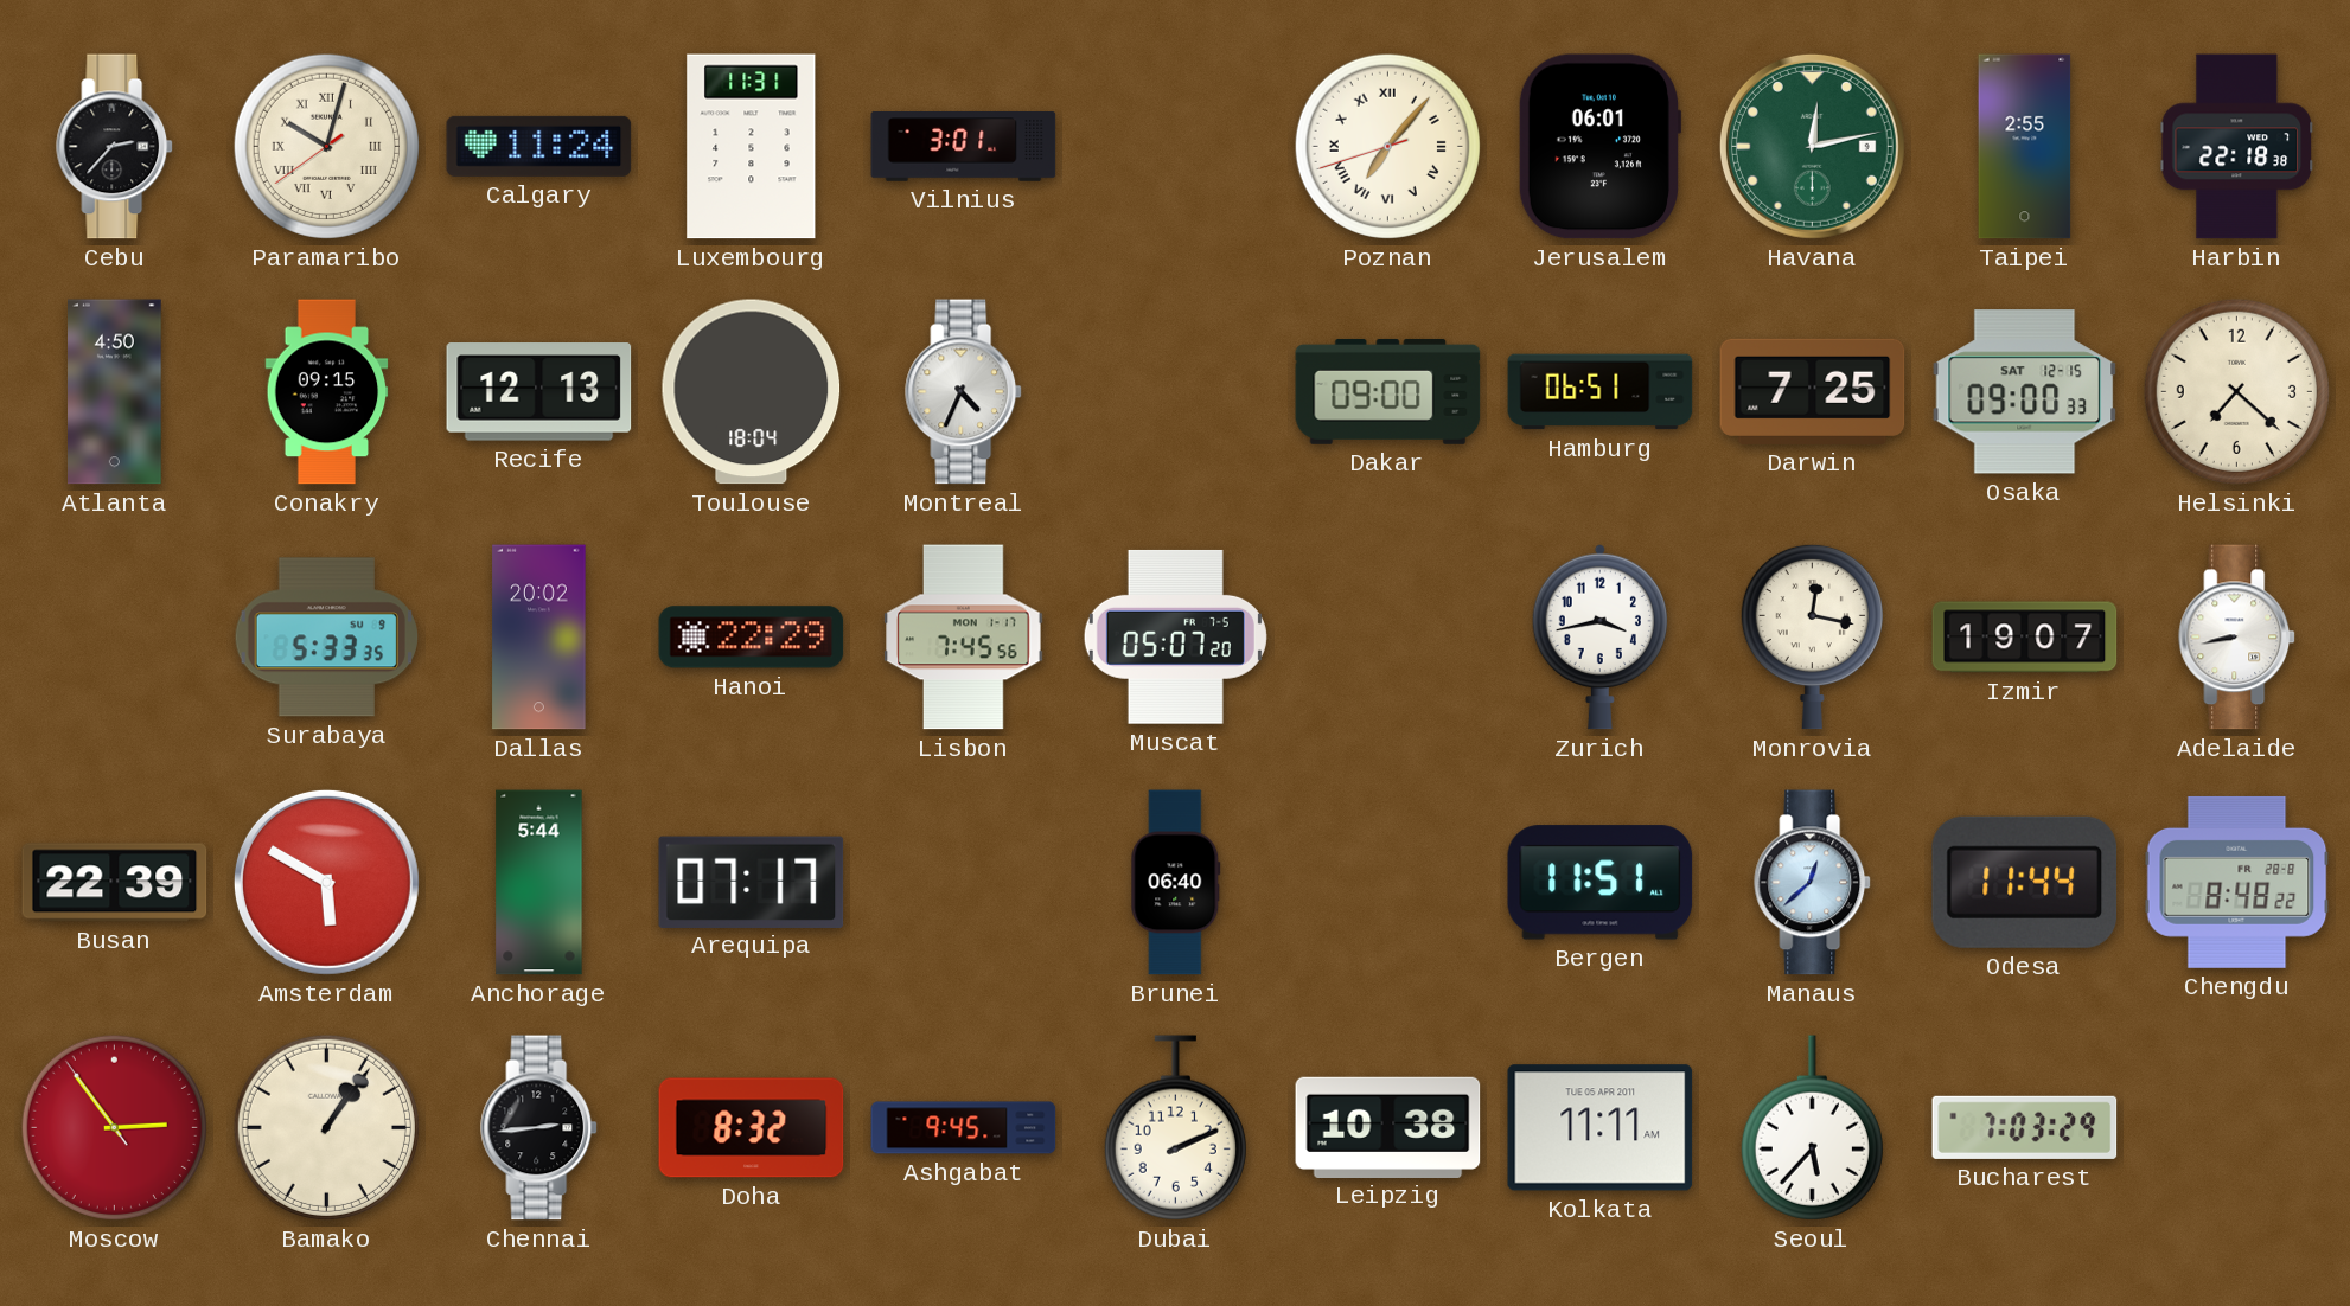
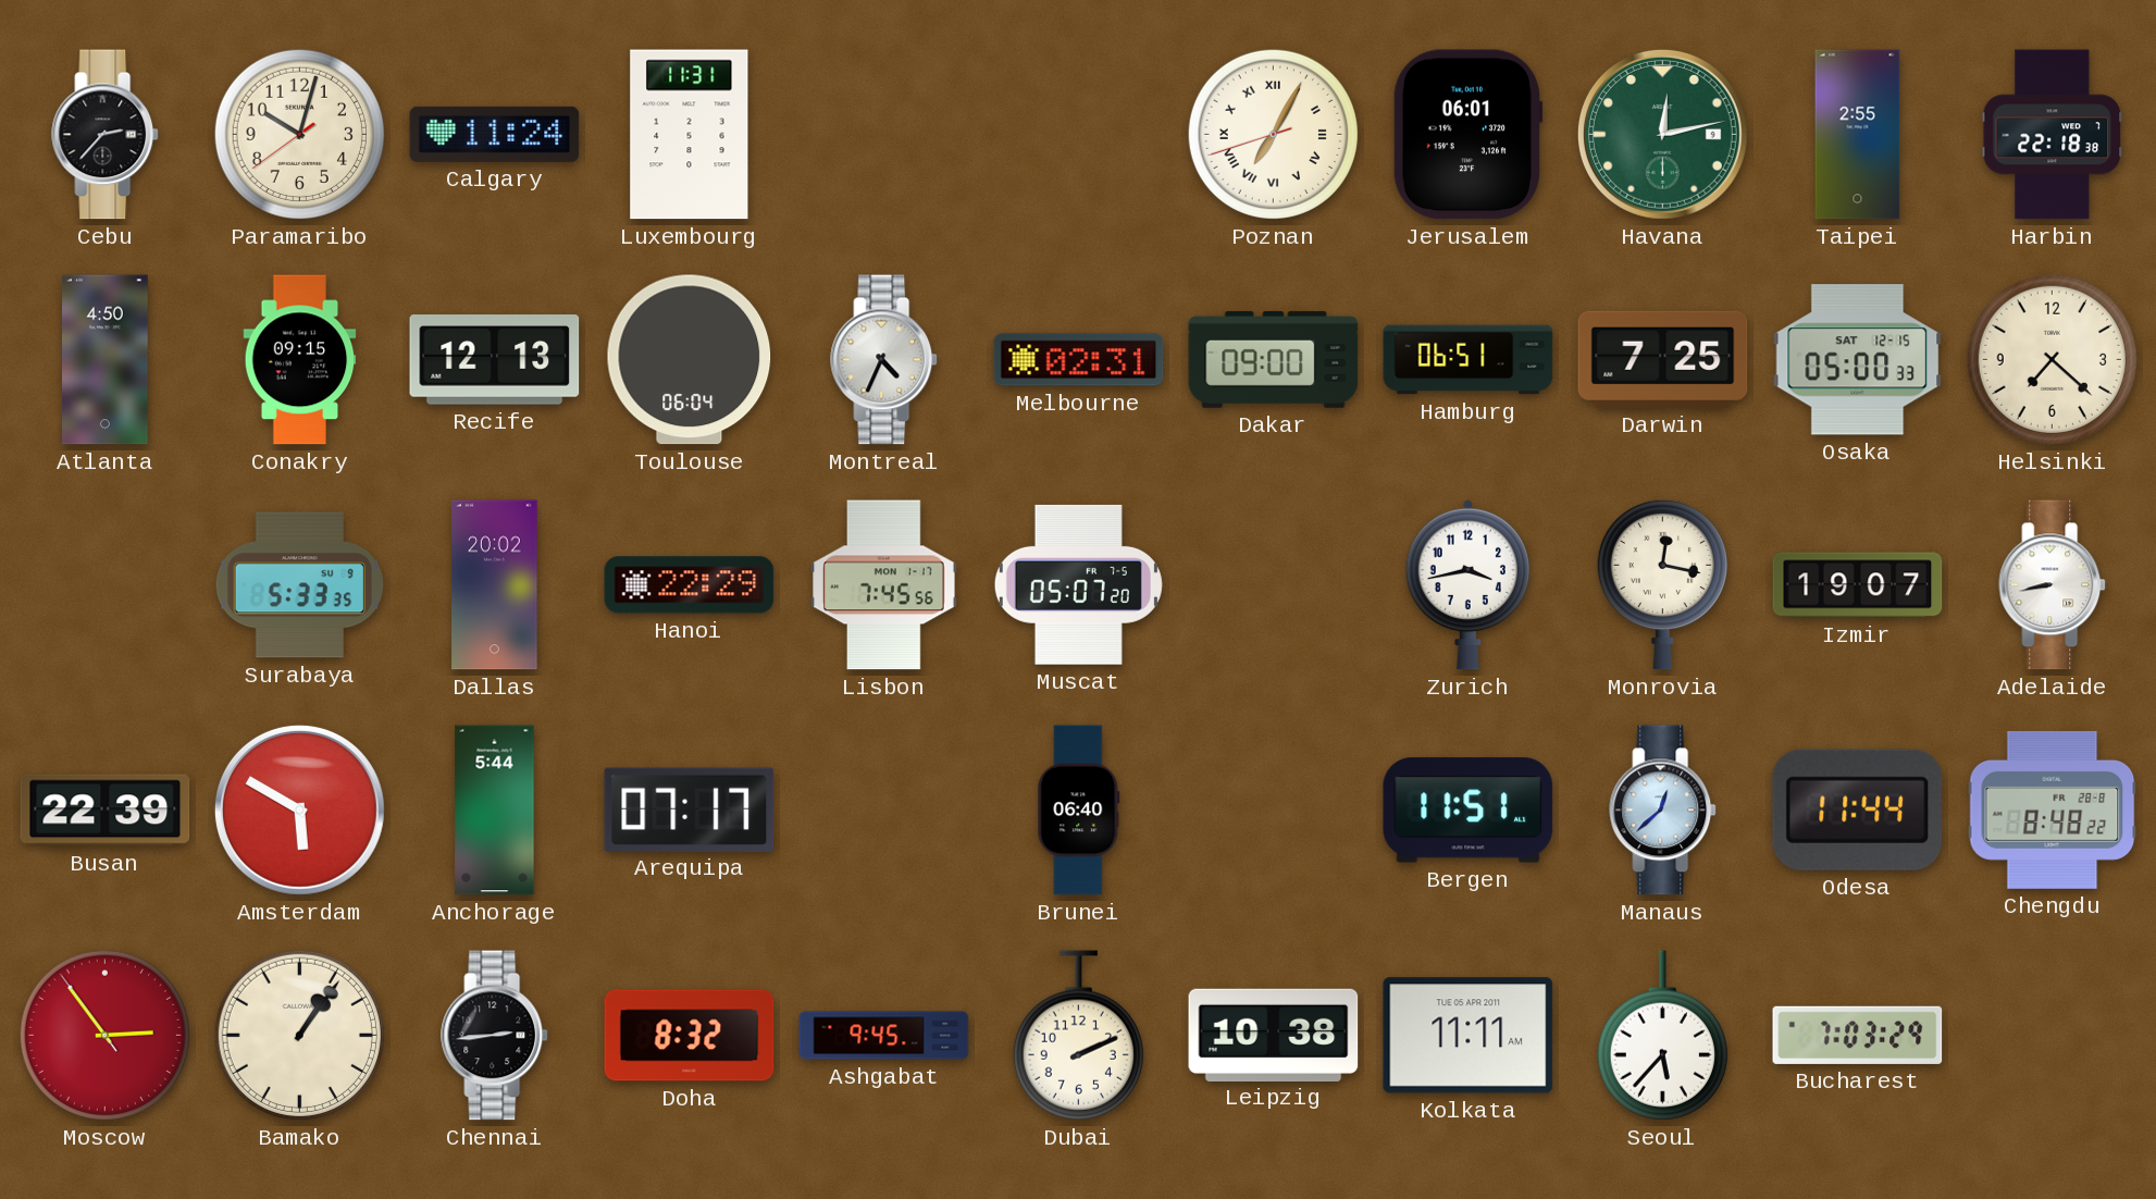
Paramaribo numerals: Roman -> Arabic
Vilnius: 3:01 -> none
Poznan: 7:06 -> 7:04
Toulouse: 18:04 -> 06:04
Melbourne: none -> 02:31
Osaka: 09:00 -> 05:00
